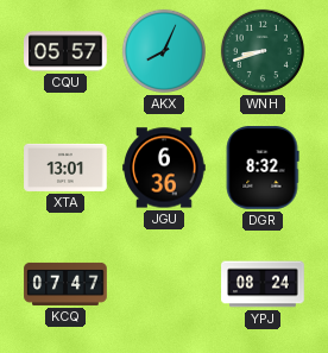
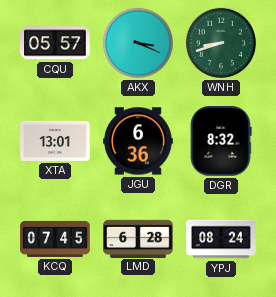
AKX: 8:04 -> 3:19
KCQ: 07:47 -> 07:45
LMD: none -> 6:28
